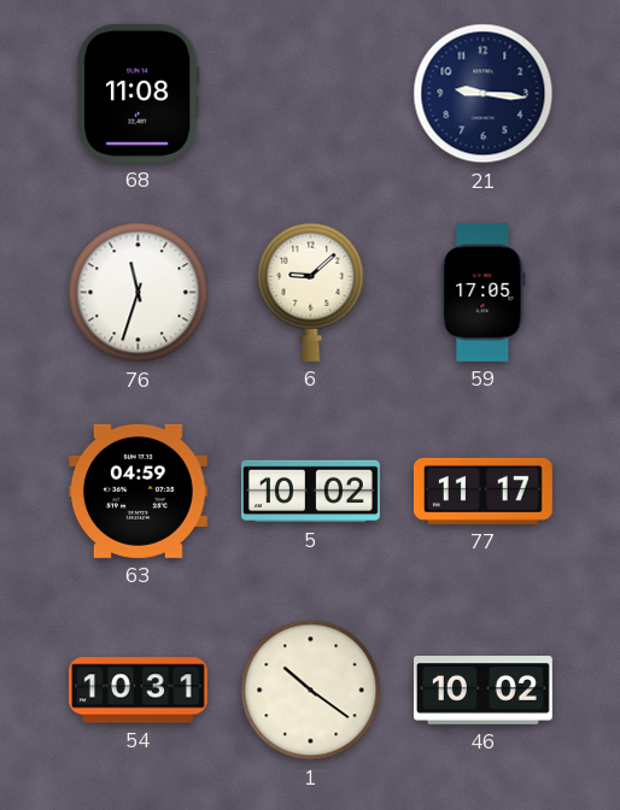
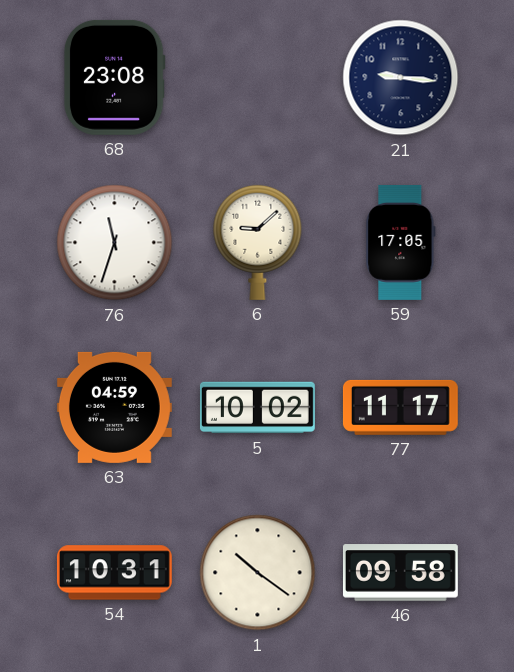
68: 11:08 -> 23:08
46: 10:02 -> 09:58
